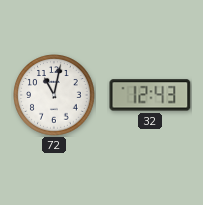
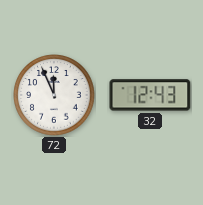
72: 11:02 -> 11:56
